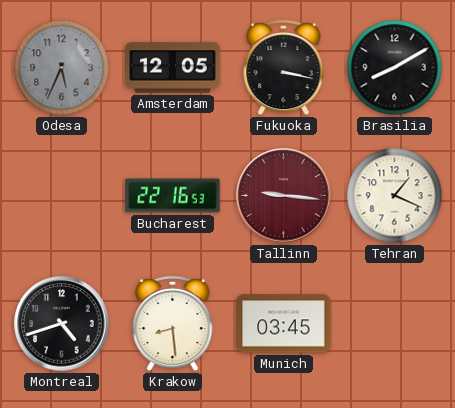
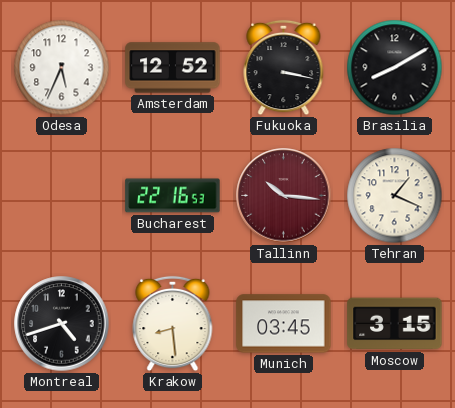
Odesa dial: grey -> white
Amsterdam: 12:05 -> 12:52
Tallinn: 9:16 -> 10:16
Moscow: none -> 3:15
